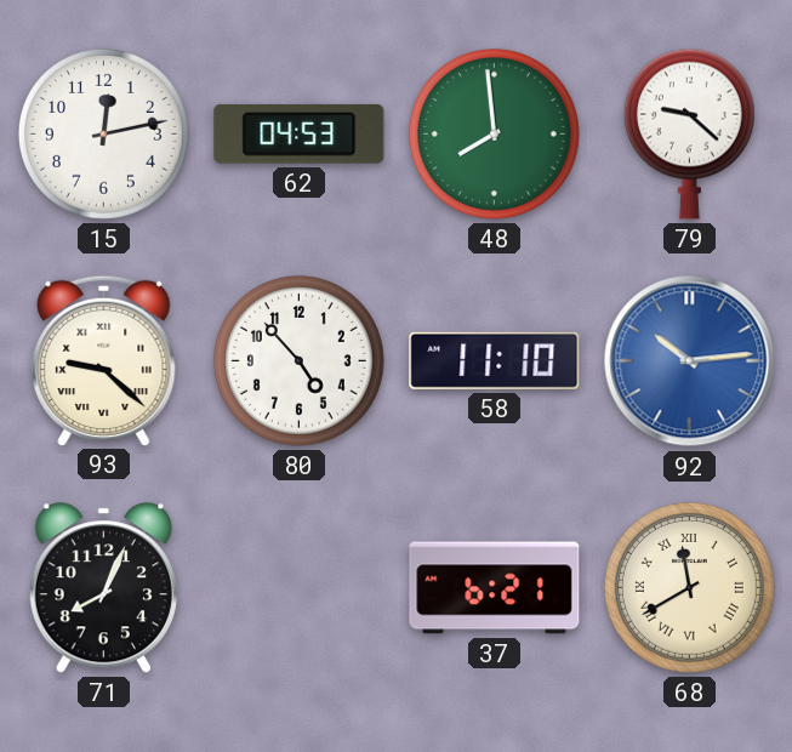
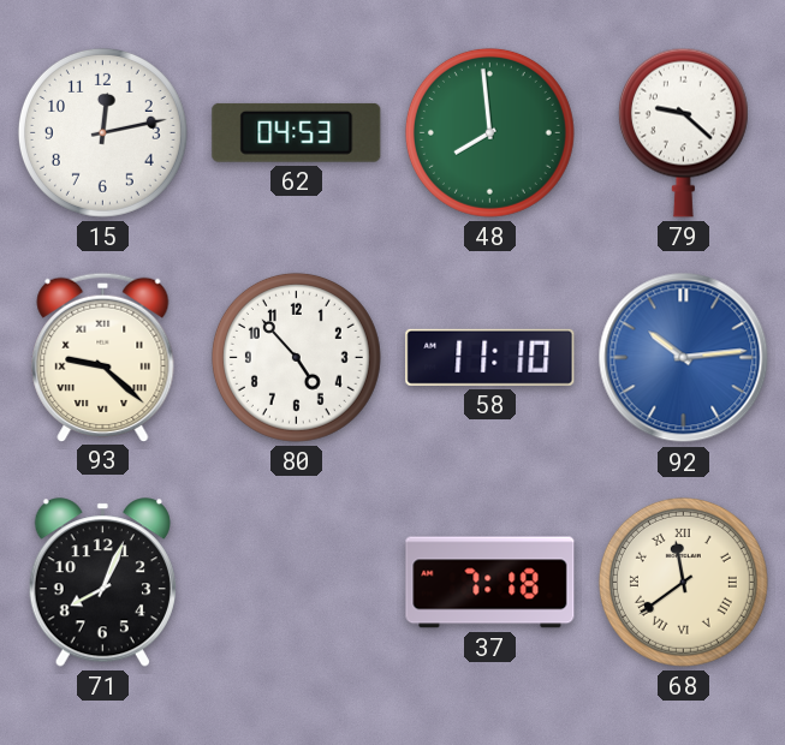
37: 6:21 -> 7:18
68: 11:40 -> 11:39
